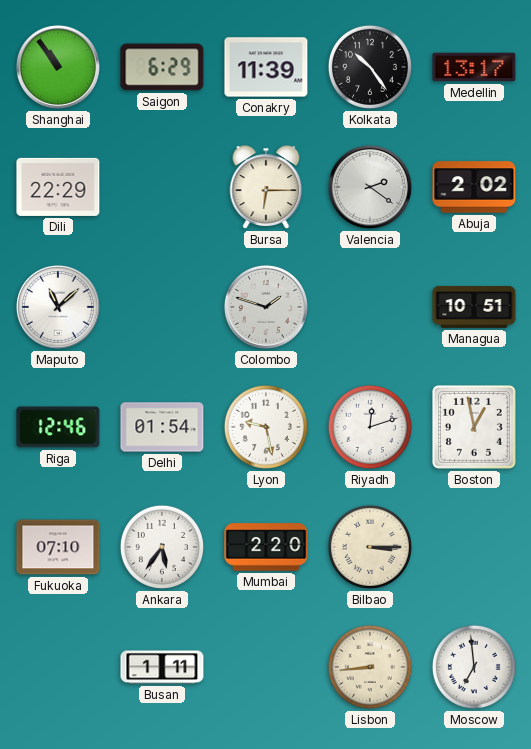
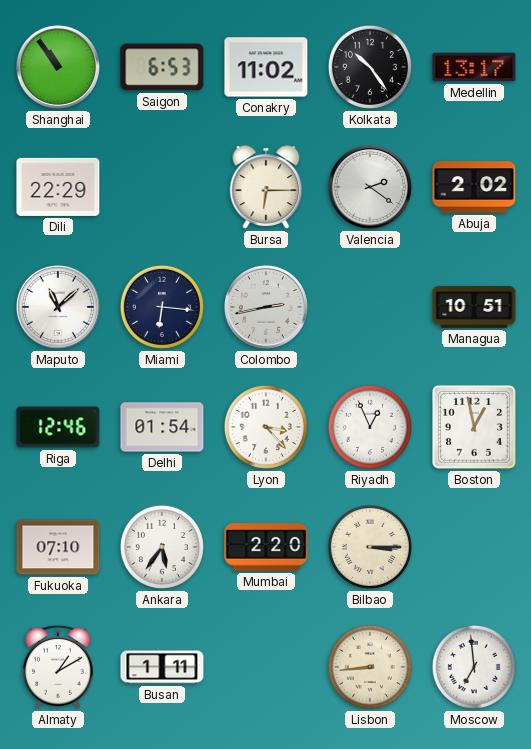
Saigon: 6:29 -> 6:53
Conakry: 11:39 -> 11:02
Miami: none -> 6:16
Colombo: 1:48 -> 2:43
Lyon: 9:28 -> 3:23
Riyadh: 12:12 -> 12:56
Almaty: none -> 1:10
